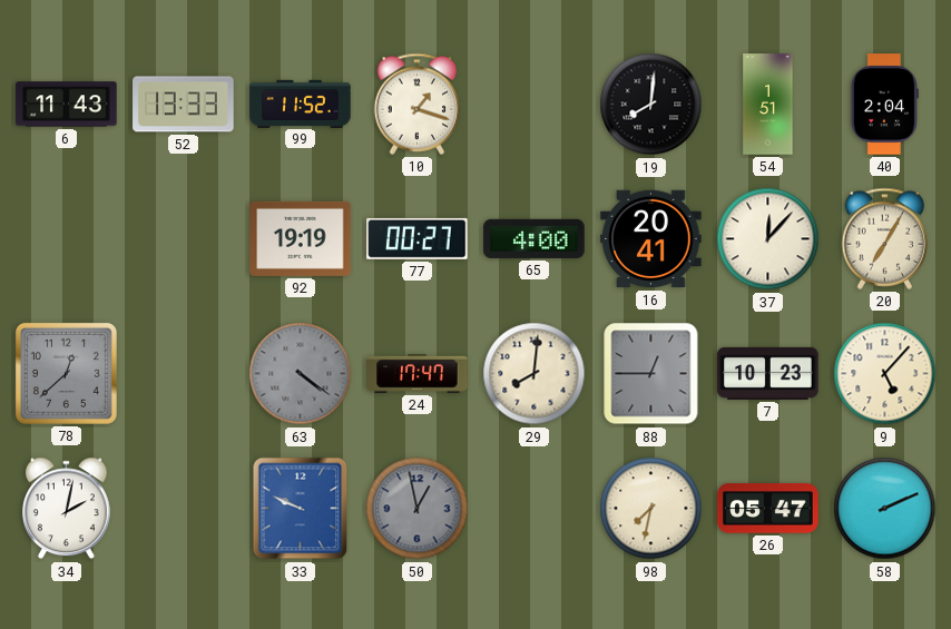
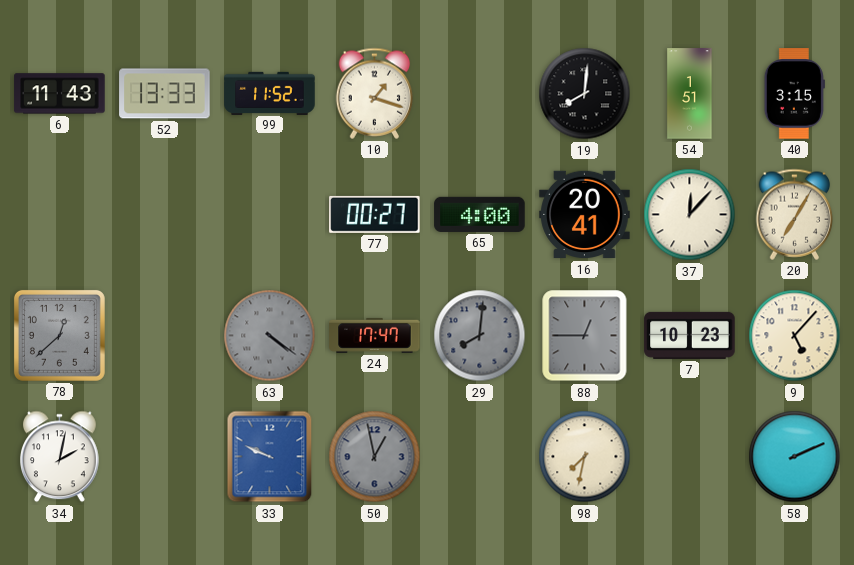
40: 2:04 -> 3:15
92: 19:19 -> none
29 dial: cream -> grey
26: 05:47 -> none
